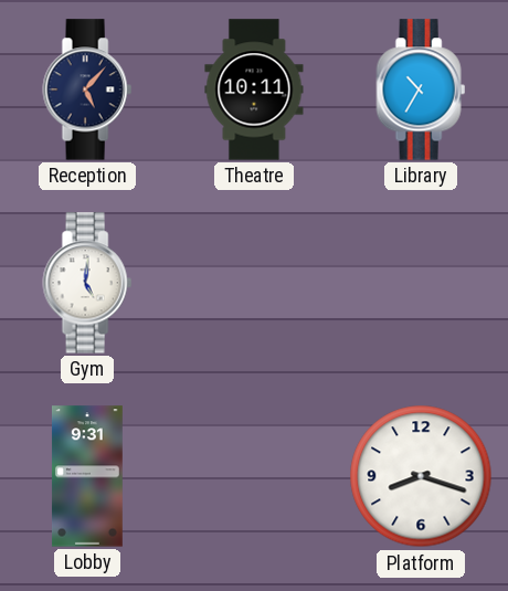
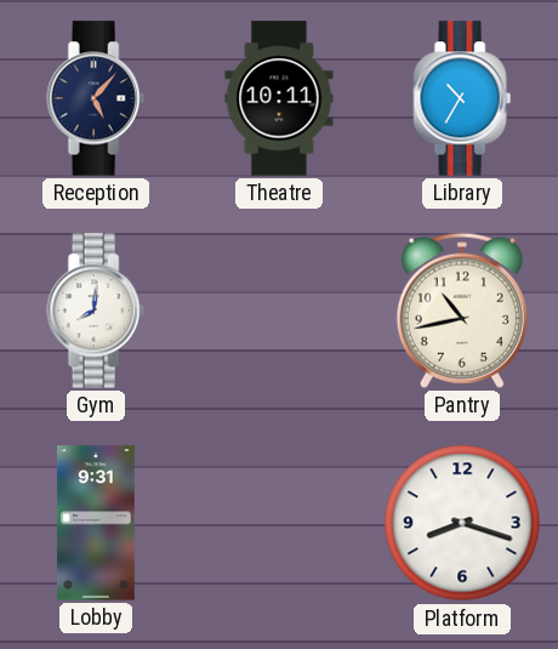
Gym: 5:01 -> 8:01
Pantry: none -> 10:43
